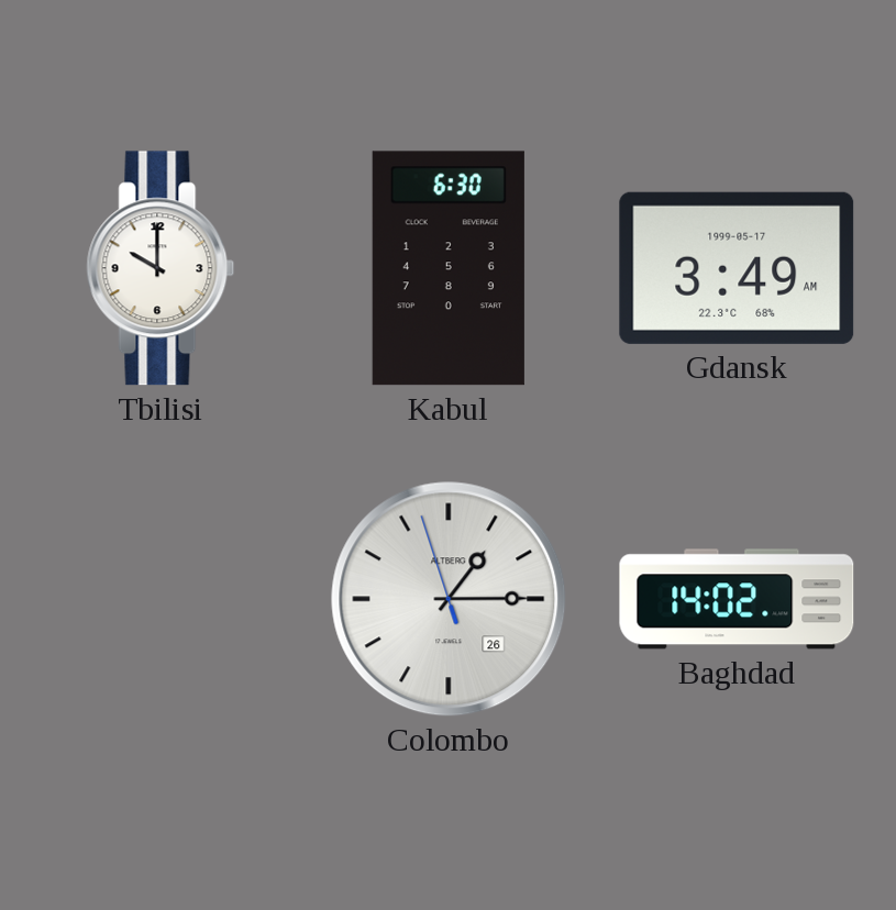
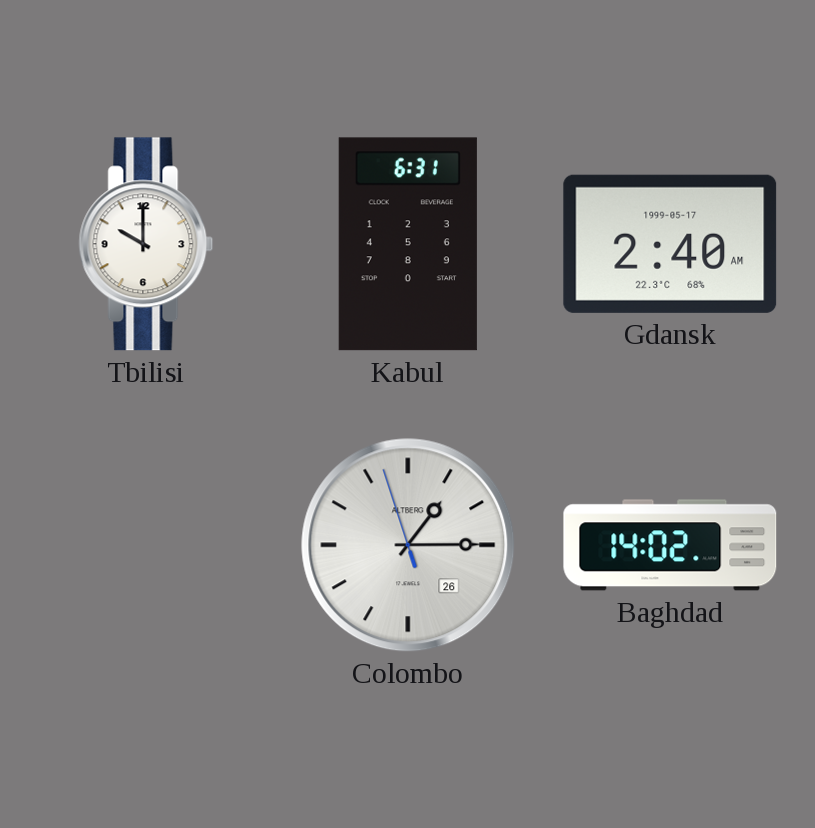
Kabul: 6:30 -> 6:31
Gdansk: 3:49 -> 2:40
